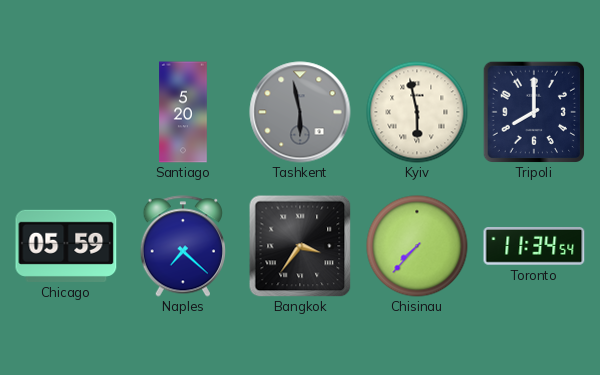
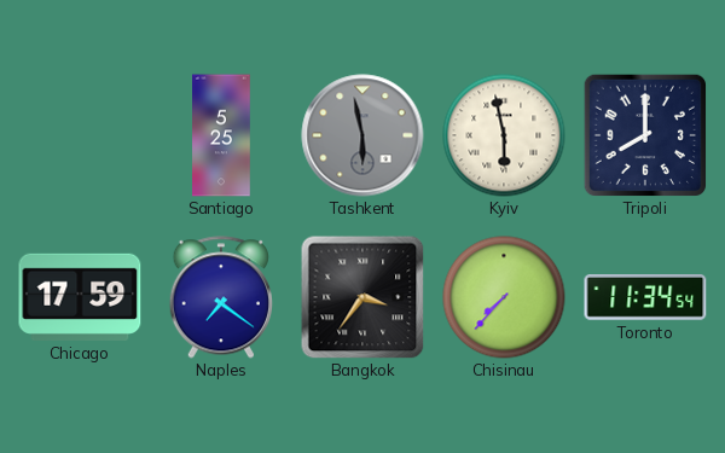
Santiago: 5:20 -> 5:25
Chicago: 05:59 -> 17:59
Naples: 7:22 -> 7:21
